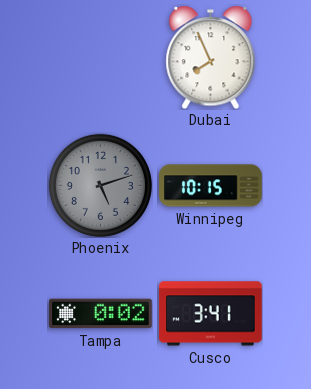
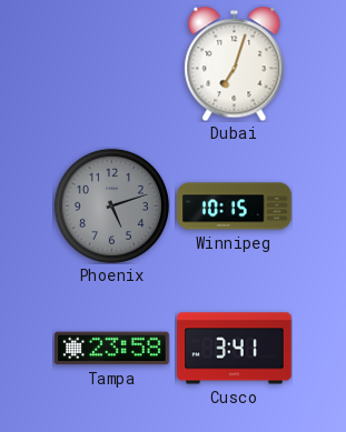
Dubai: 7:56 -> 7:03
Tampa: 0:02 -> 23:58
